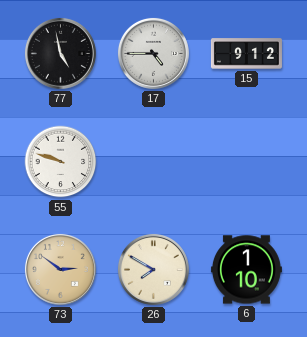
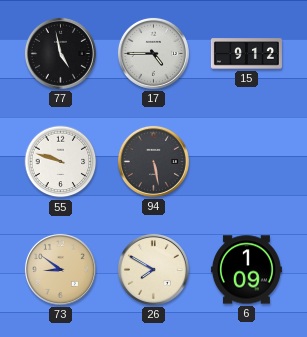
94: none -> 5:28
73: 2:51 -> 8:51
6: 1:10 -> 1:09
